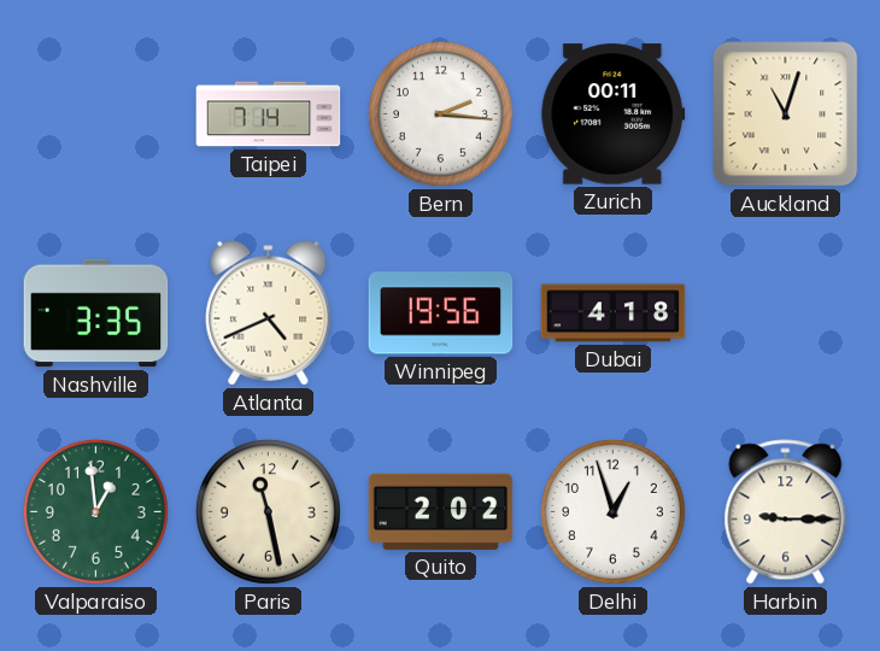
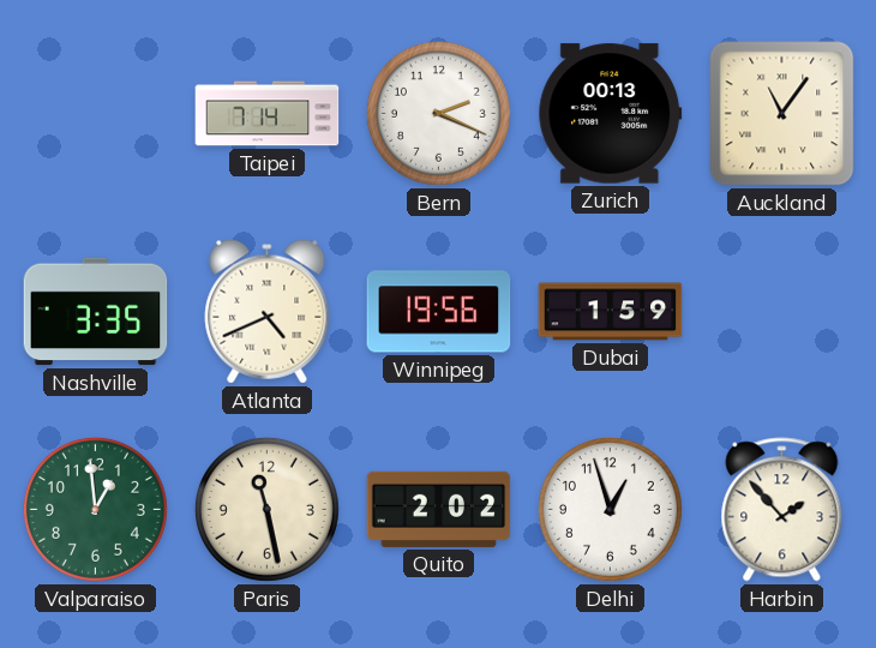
Bern: 2:16 -> 2:19
Zurich: 00:11 -> 00:13
Auckland: 11:03 -> 11:06
Dubai: 4:18 -> 1:59
Harbin: 9:15 -> 1:53
